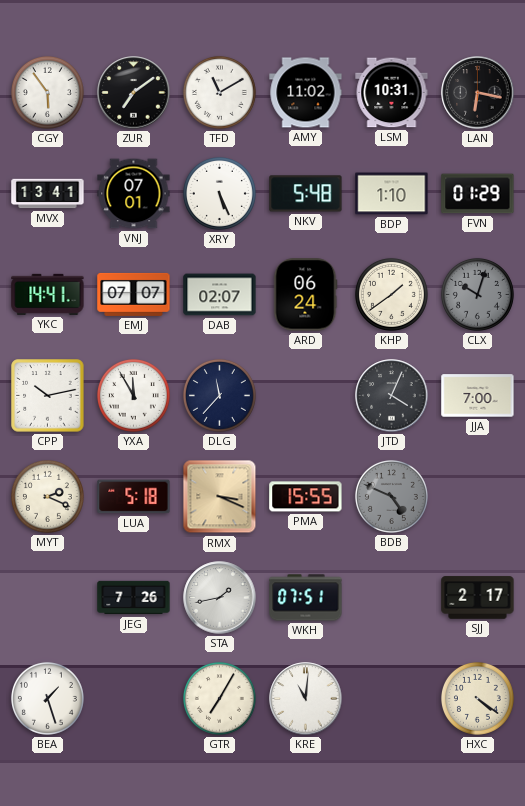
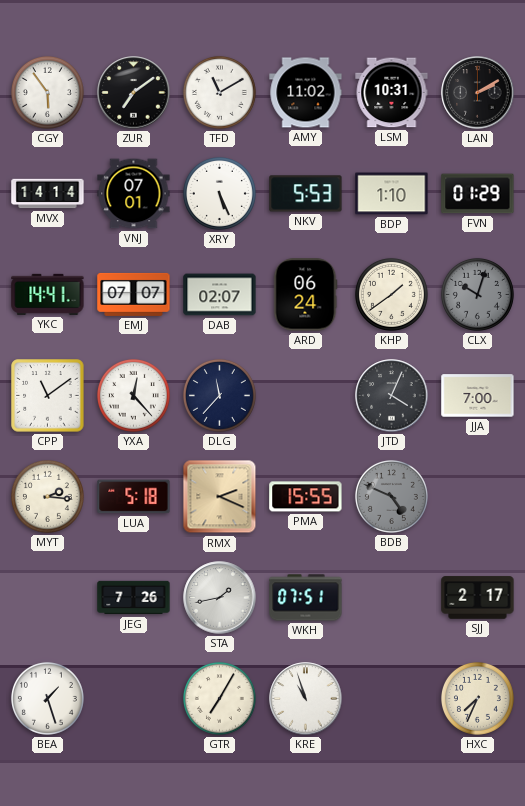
LAN: 6:17 -> 2:10
MVX: 13:41 -> 14:14
NKV: 5:48 -> 5:53
CPP: 10:13 -> 11:09
YXA: 11:55 -> 12:23
MYT: 2:19 -> 2:16
RMX: 3:19 -> 2:19
KRE: 11:01 -> 10:57
HXC: 4:21 -> 7:34
